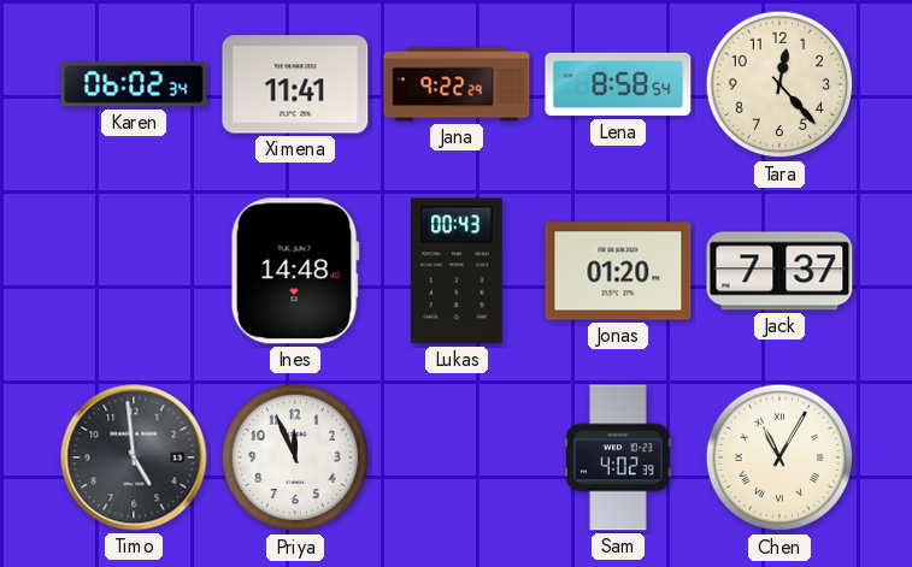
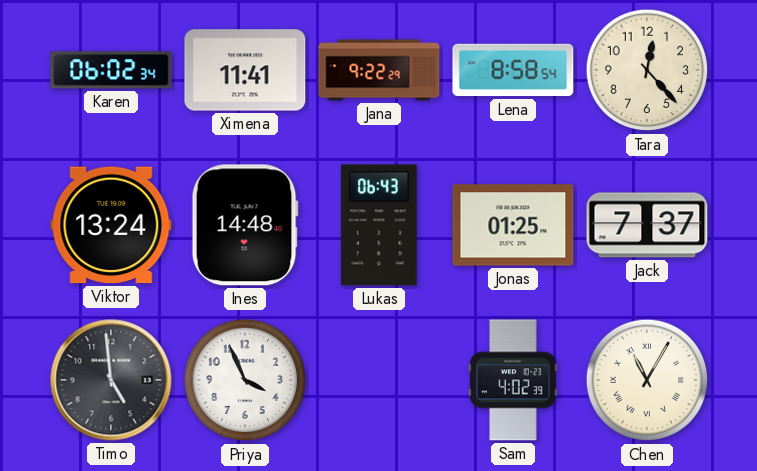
Viktor: none -> 13:24
Lukas: 00:43 -> 06:43
Jonas: 01:20 -> 01:25
Priya: 11:56 -> 3:56
